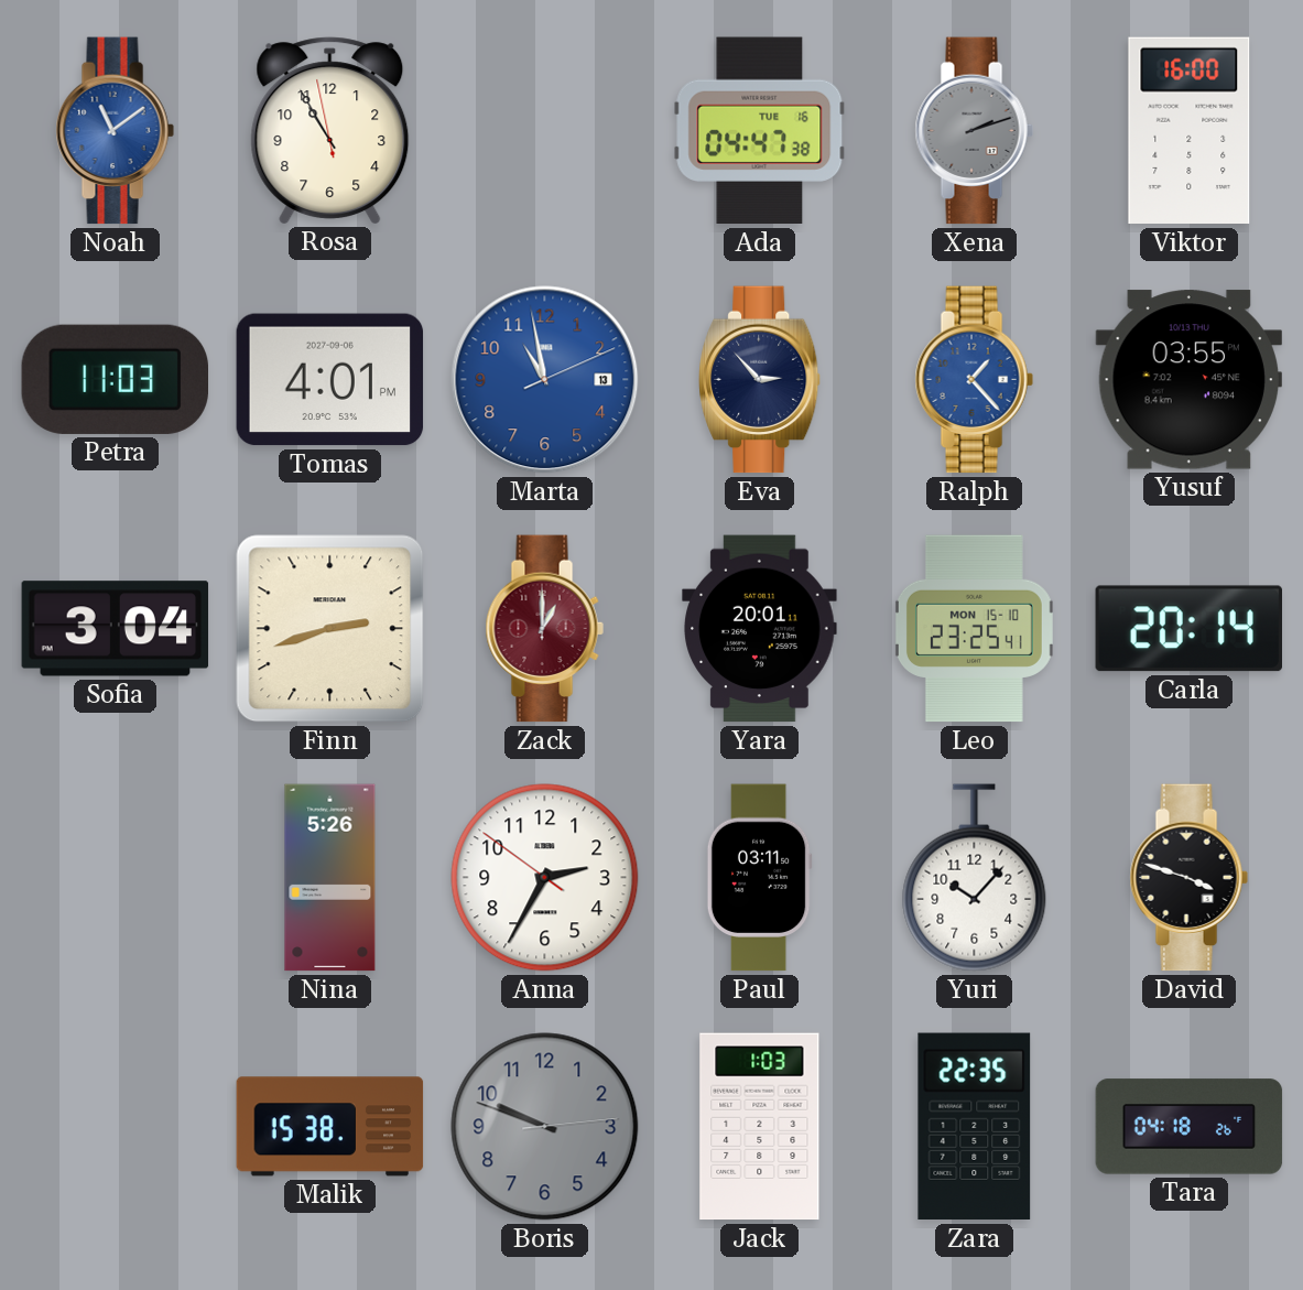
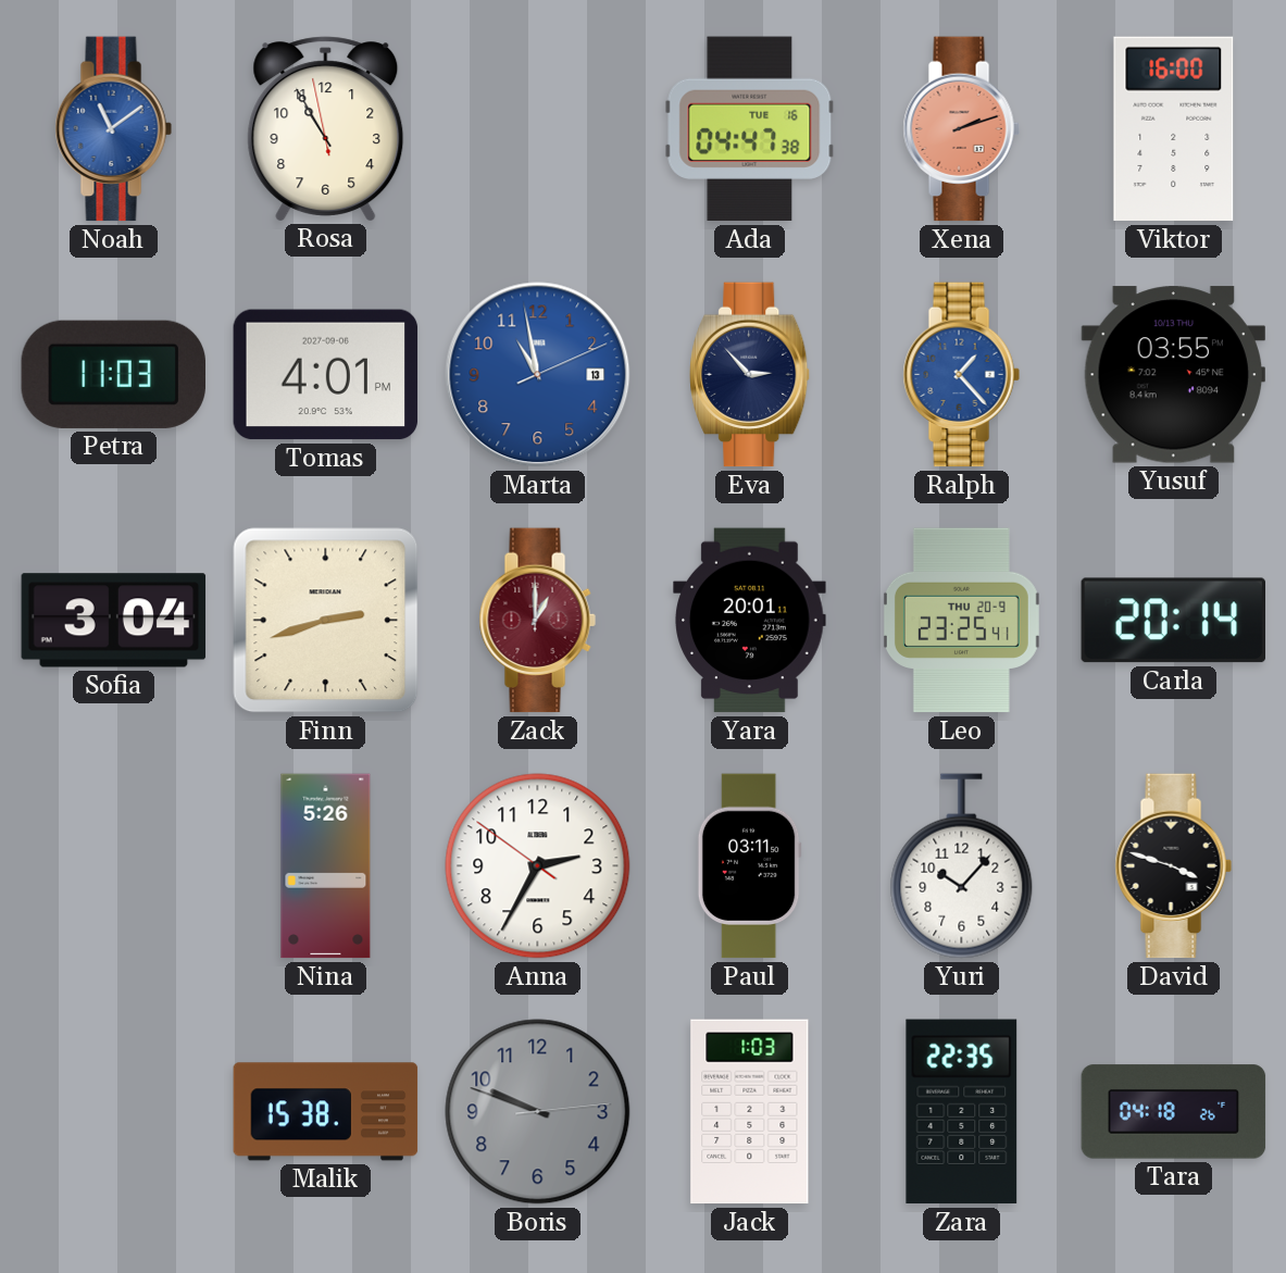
Xena dial: grey -> salmon
Leo date: MON 15-10 -> THU 20-9
